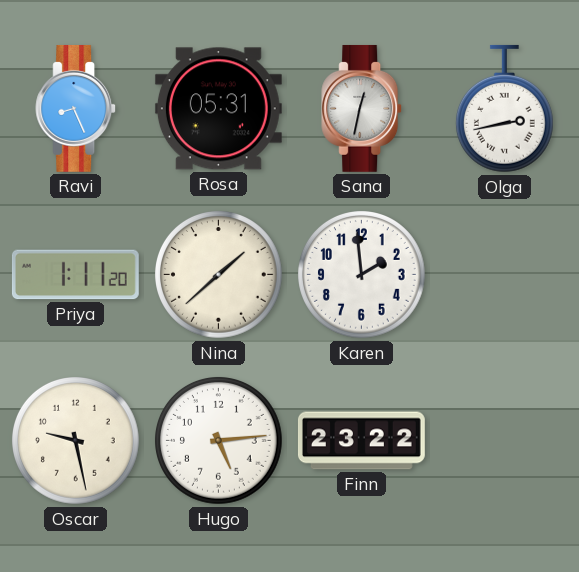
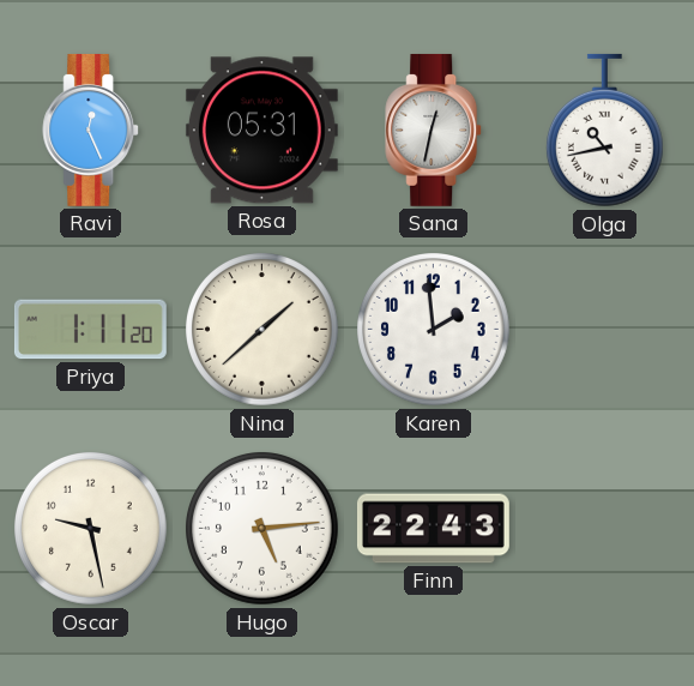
Ravi: 8:26 -> 12:26
Olga: 2:43 -> 10:43
Finn: 23:22 -> 22:43
